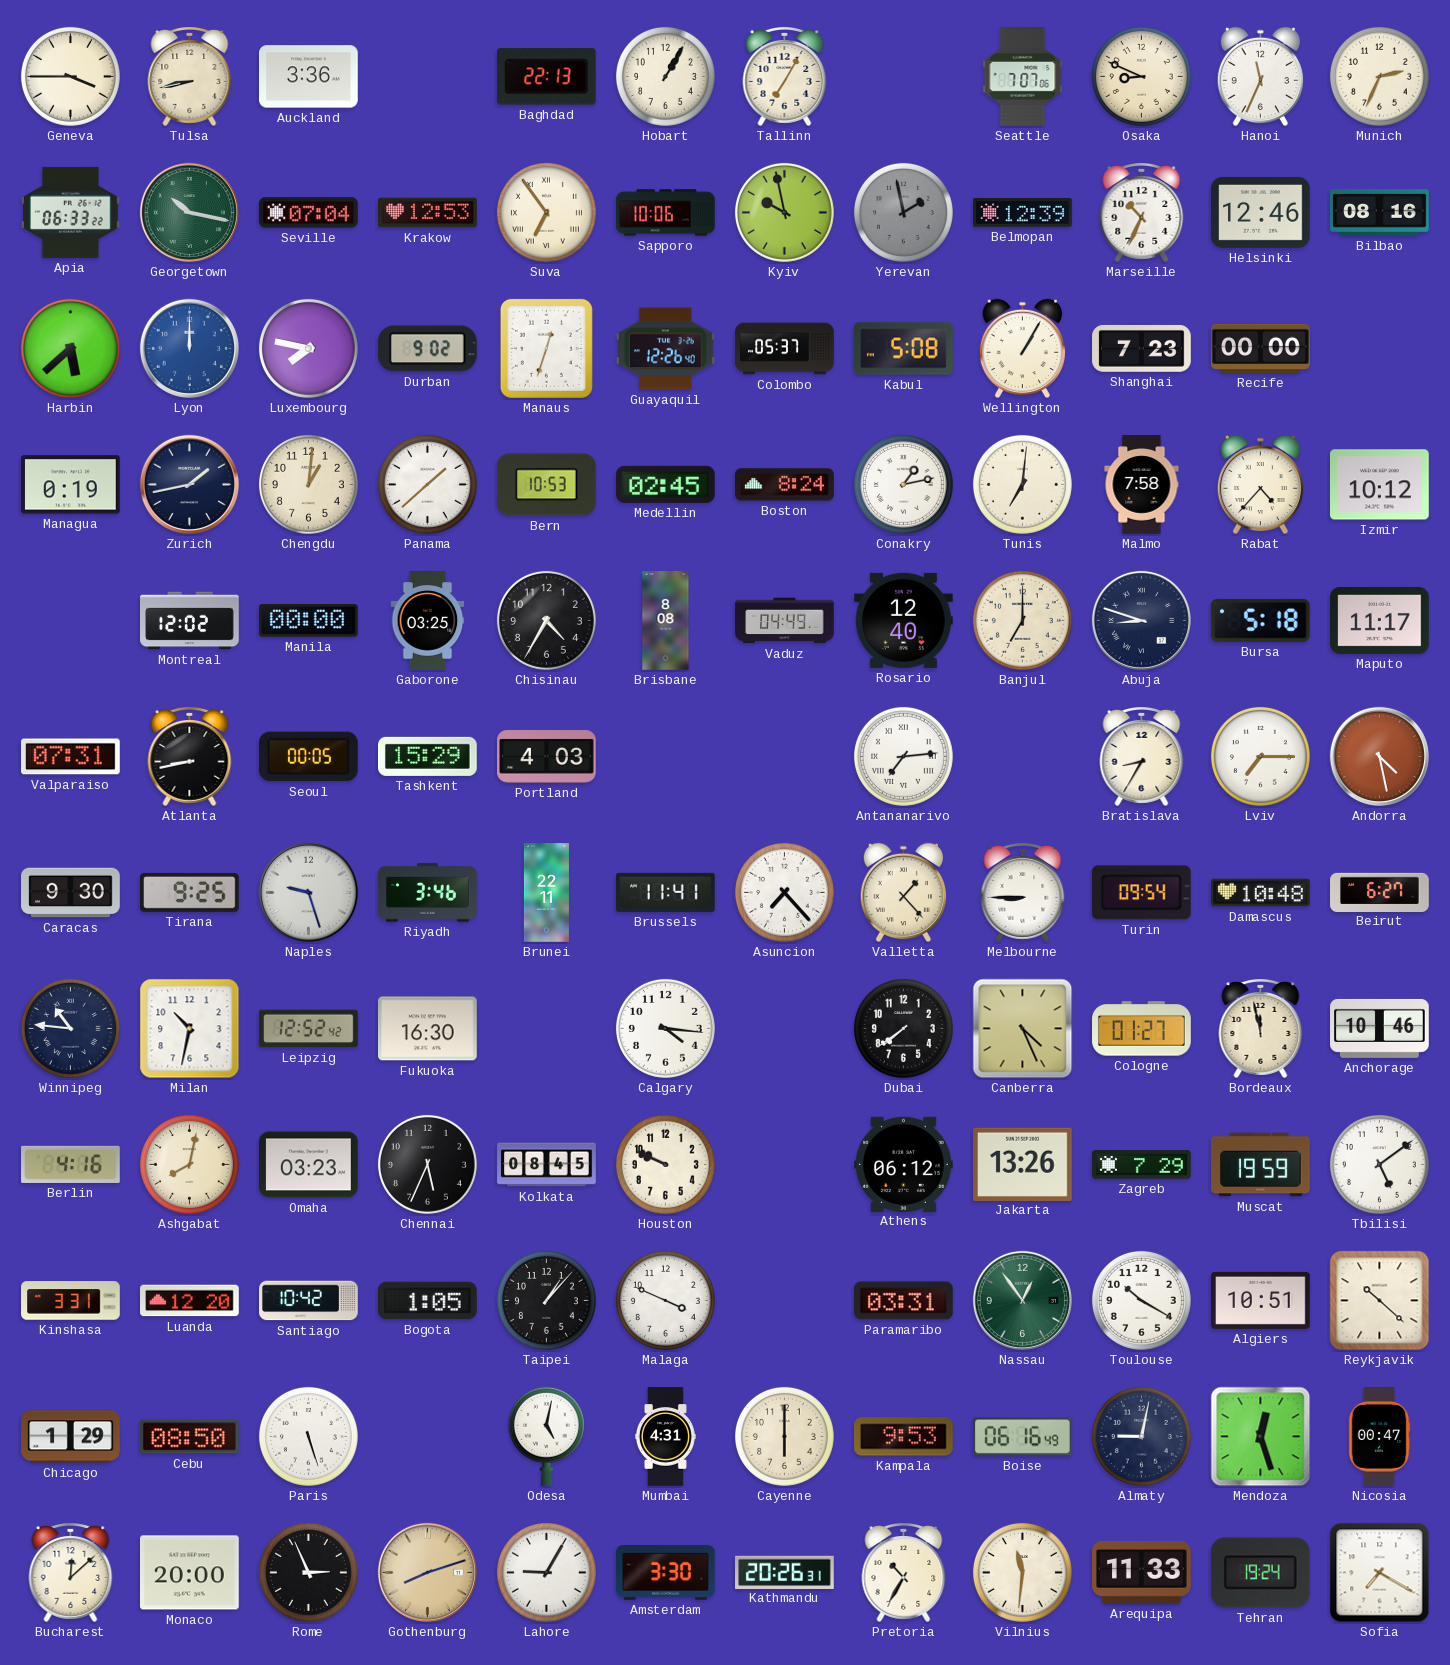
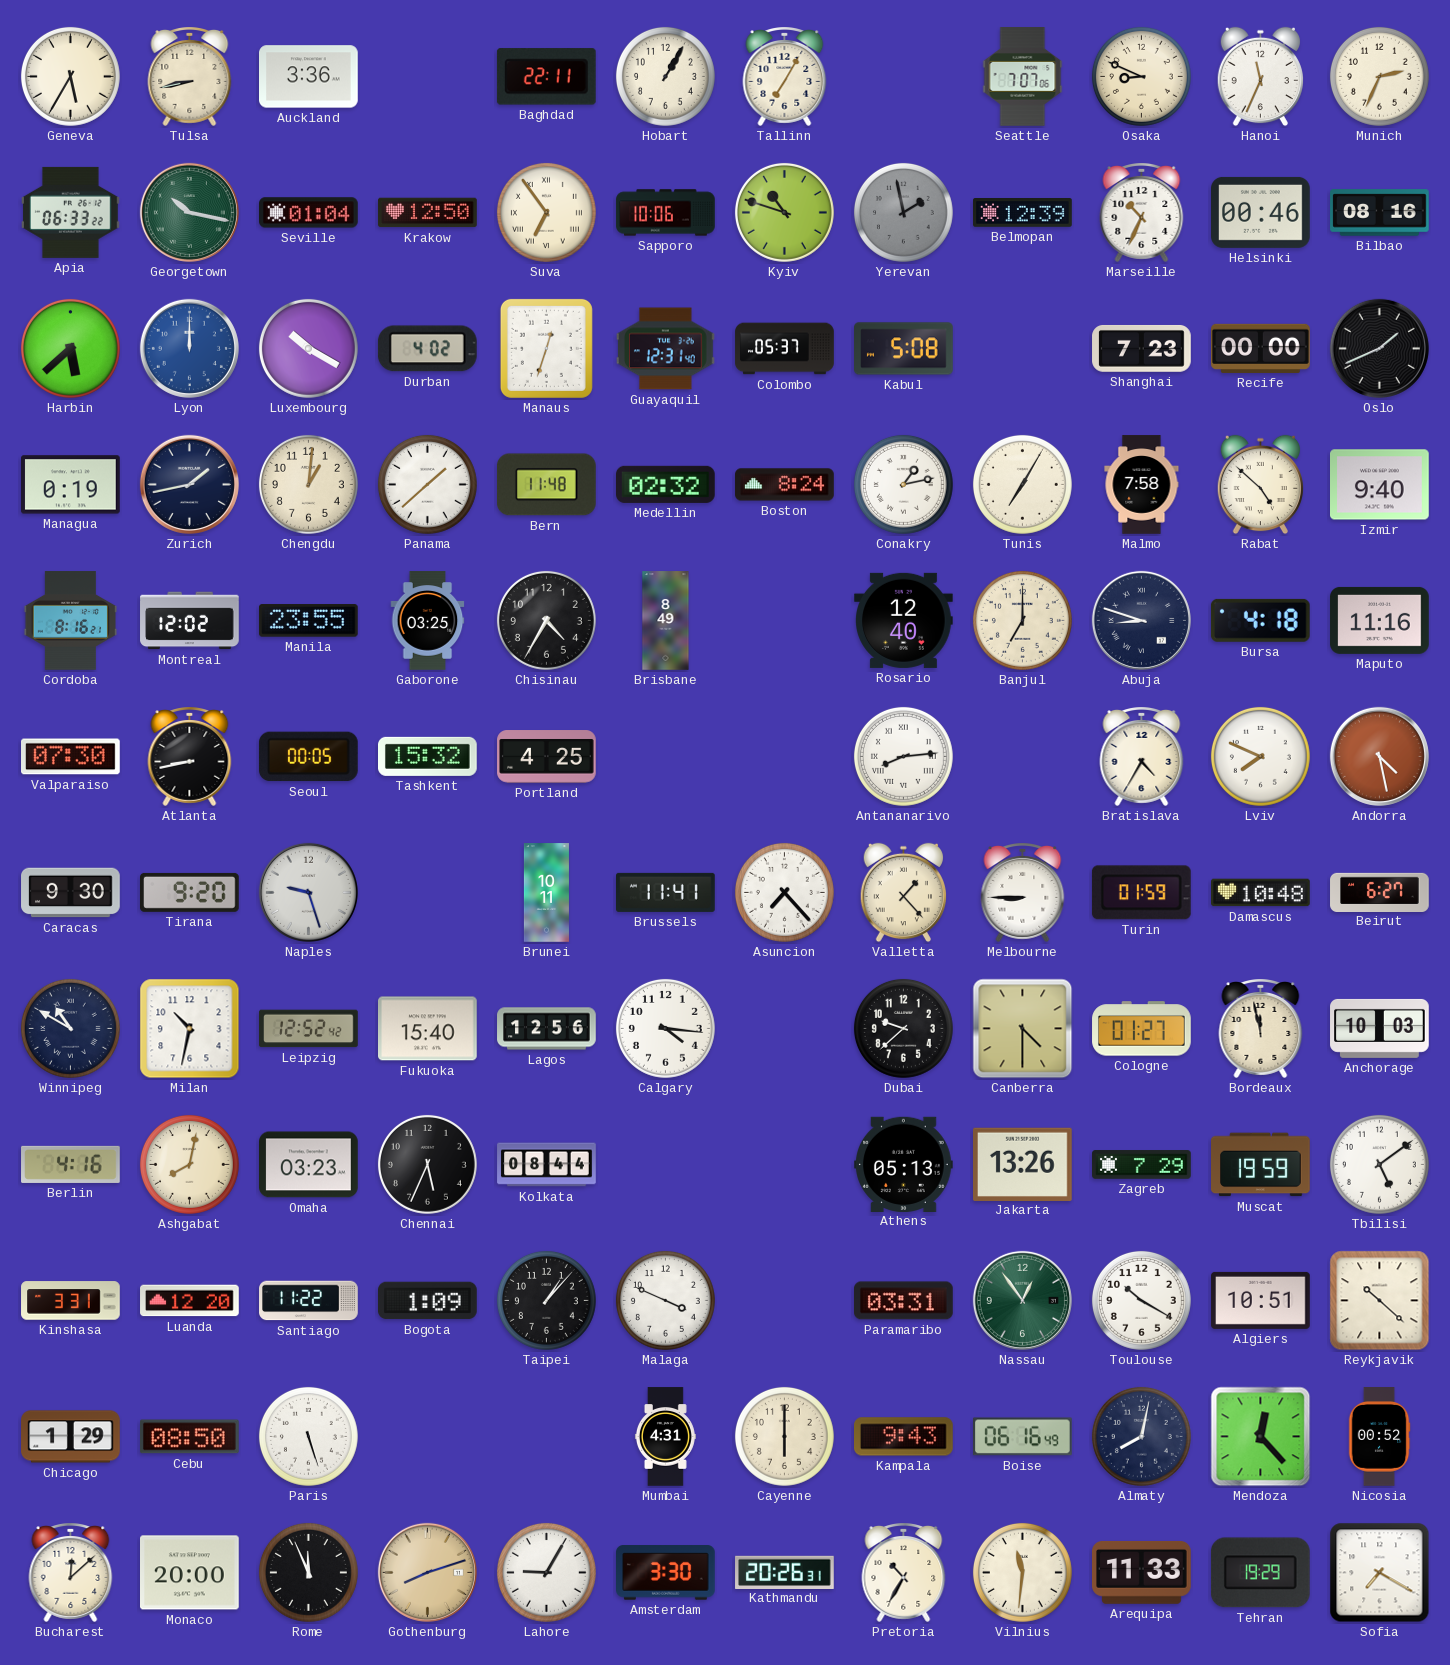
Geneva: 3:45 -> 5:35
Baghdad: 22:13 -> 22:11
Seville: 07:04 -> 01:04
Krakow: 12:53 -> 12:50
Kyiv: 9:58 -> 10:48
Helsinki: 12:46 -> 00:46
Luxembourg: 7:47 -> 10:20
Durban: 9:02 -> 4:02
Guayaquil: 12:26 -> 12:31
Wellington: 1:05 -> none
Oslo: none -> 1:41
Bern: 10:53 -> 11:48
Medellin: 02:45 -> 02:32
Tunis: 7:01 -> 7:05
Rabat: 4:37 -> 4:52
Izmir: 10:12 -> 9:40
Cordoba: none -> 8:16
Manila: 00:00 -> 23:55
Brisbane: 8:08 -> 8:49
Vaduz: 04:49 -> none
Bursa: 5:18 -> 4:18
Maputo: 11:17 -> 11:16
Valparaiso: 07:31 -> 07:30
Tashkent: 15:29 -> 15:32
Portland: 4:03 -> 4:25
Antananarivo: 7:14 -> 8:14
Bratislava: 8:35 -> 4:35
Lviv: 7:15 -> 7:49
Tirana: 9:25 -> 9:20
Riyadh: 3:46 -> none
Brunei: 22:11 -> 10:11
Turin: 09:54 -> 01:59
Winnipeg: 10:46 -> 10:50
Fukuoka: 16:30 -> 15:40
Lagos: none -> 12:56
Dubai: 7:39 -> 9:38
Canberra: 4:26 -> 4:30
Anchorage: 10:46 -> 10:03
Kolkata: 08:45 -> 08:44
Houston: 9:49 -> none
Athens: 06:12 -> 05:13
Santiago: 10:42 -> 11:22
Bogota: 1:05 -> 1:09
Odesa: 5:02 -> none
Kampala: 9:53 -> 9:43
Almaty: 9:02 -> 8:02
Mendoza: 12:27 -> 12:23
Nicosia: 00:47 -> 00:52
Rome: 2:56 -> 11:56
Tehran: 19:24 -> 19:29
